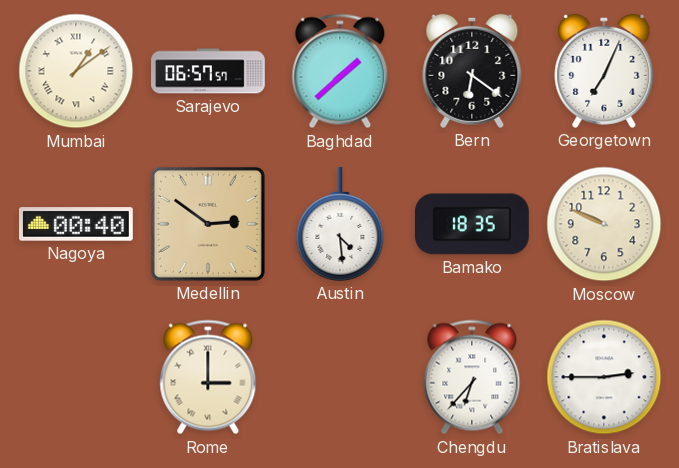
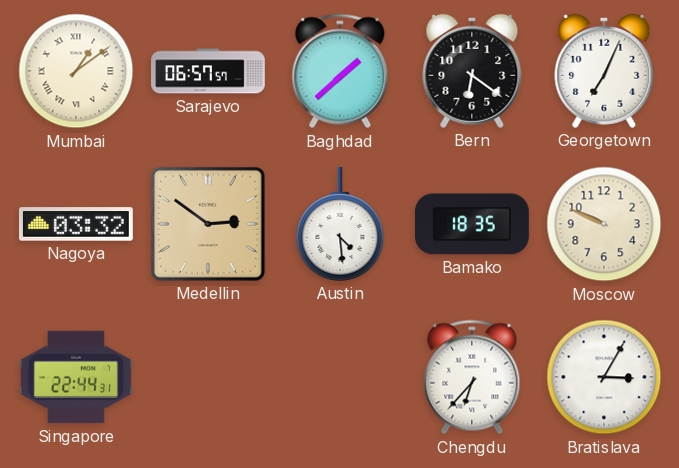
Nagoya: 00:40 -> 03:32
Singapore: none -> 22:44
Rome: 3:00 -> none
Bratislava: 2:45 -> 3:05
